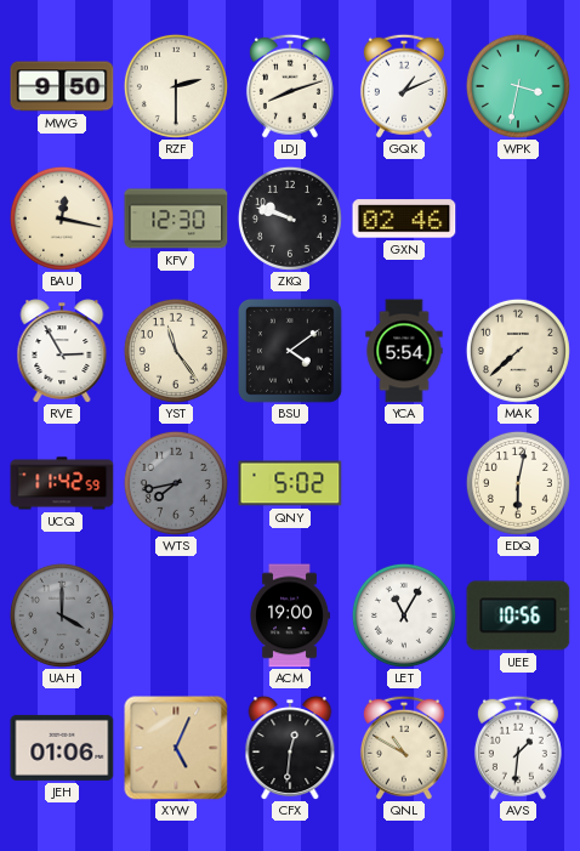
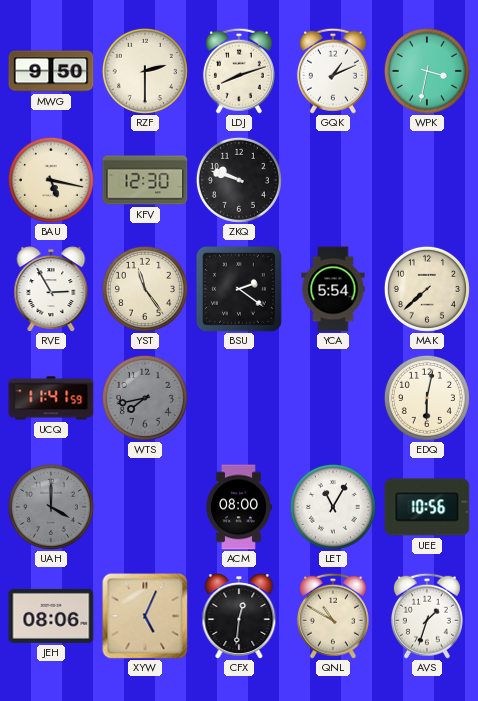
BAU: 12:17 -> 5:17
GXN: 02:46 -> none
BSU: 4:09 -> 2:21
UCQ: 11:42 -> 11:41
QNY: 5:02 -> none
ACM: 19:00 -> 08:00
JEH: 01:06 -> 08:06
AVS: 1:31 -> 1:33
